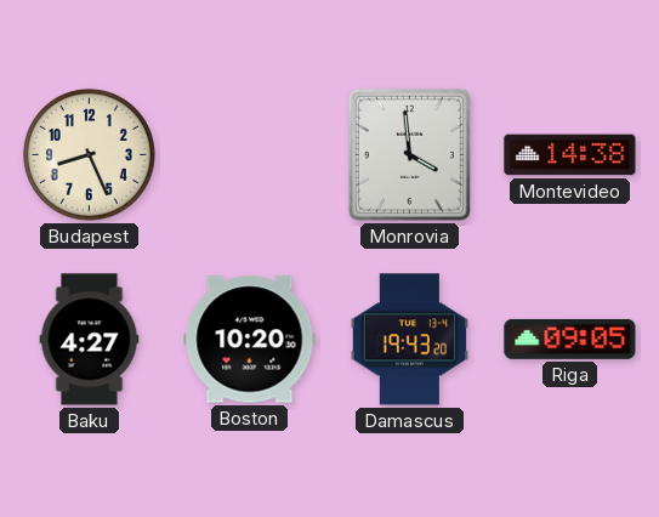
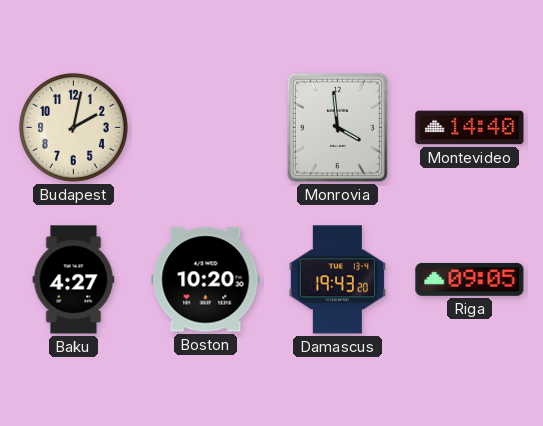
Budapest: 8:26 -> 2:02
Montevideo: 14:38 -> 14:40
